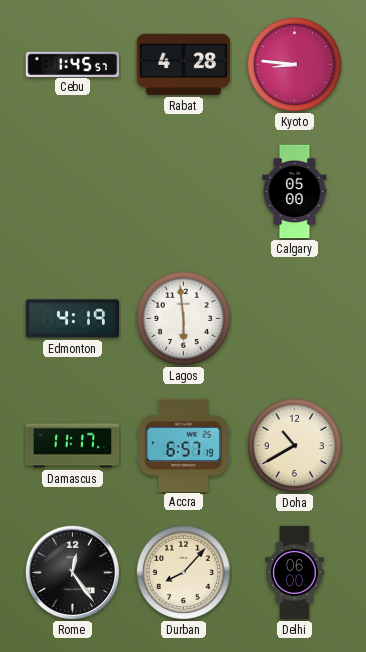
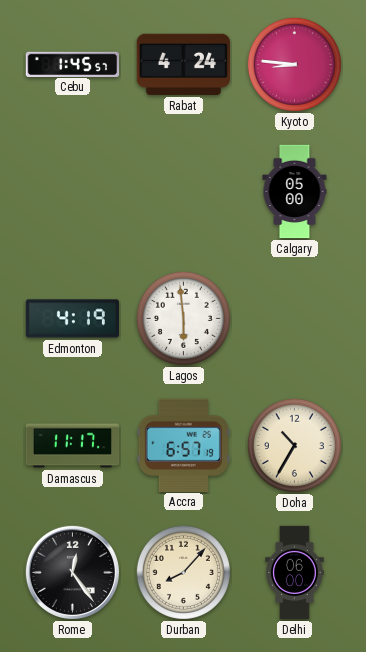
Rabat: 4:28 -> 4:24
Doha: 10:40 -> 10:35
